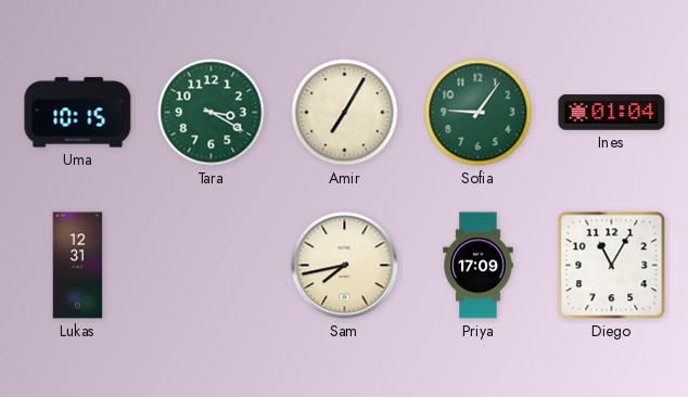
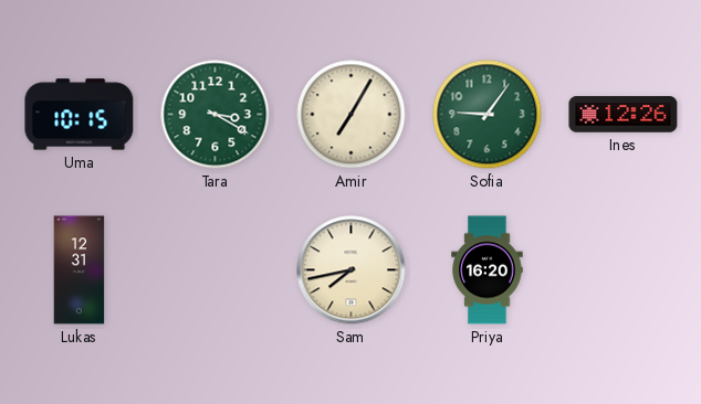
Ines: 01:04 -> 12:26
Priya: 17:09 -> 16:20
Diego: 11:05 -> none
